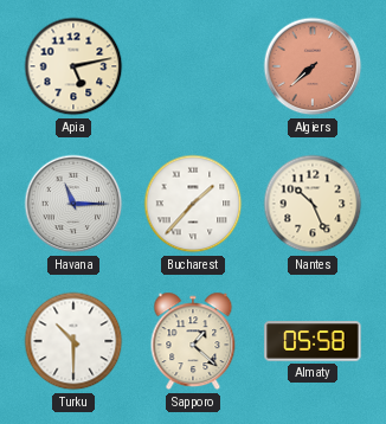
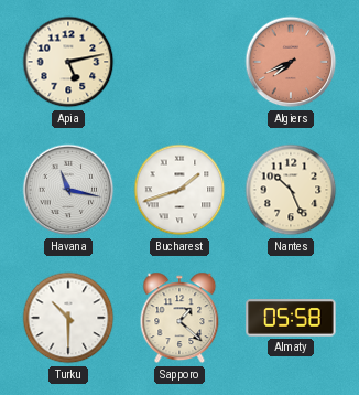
Algiers: 7:38 -> 7:41
Havana: 11:15 -> 11:17
Bucharest: 1:37 -> 1:42
